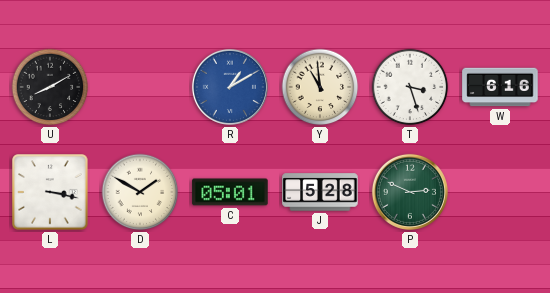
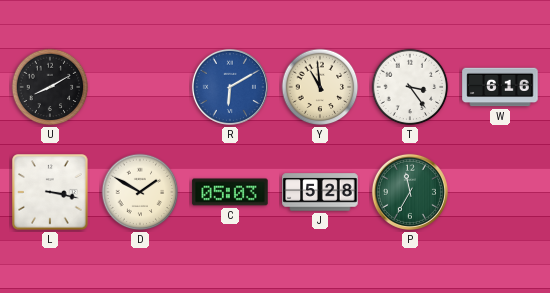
R: 1:10 -> 6:10
T: 3:27 -> 3:24
C: 05:01 -> 05:03
P: 2:49 -> 11:35
